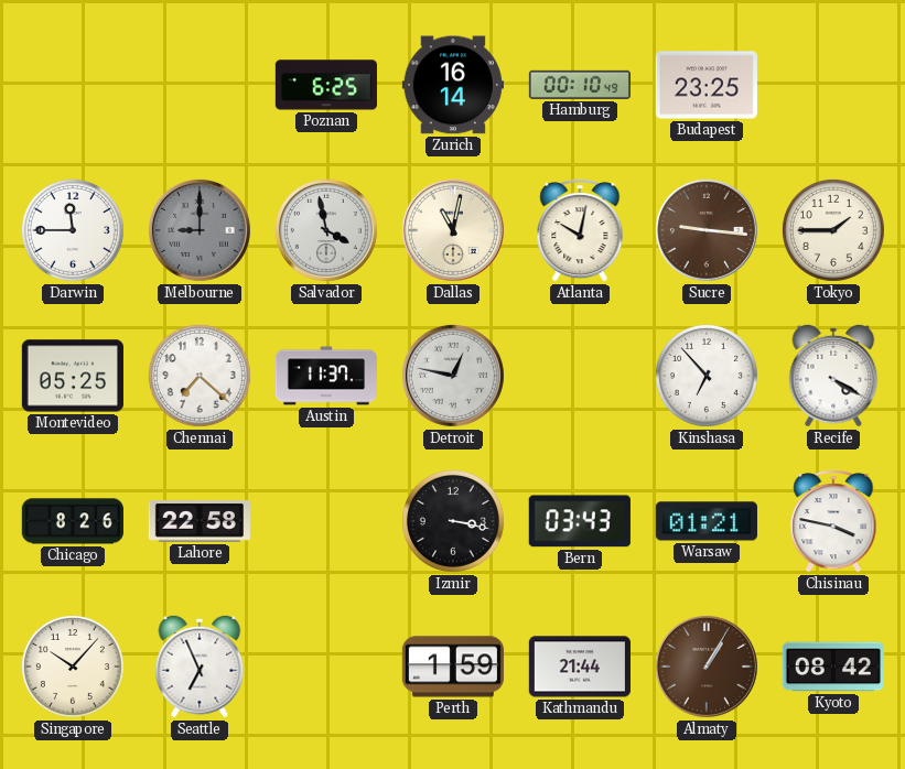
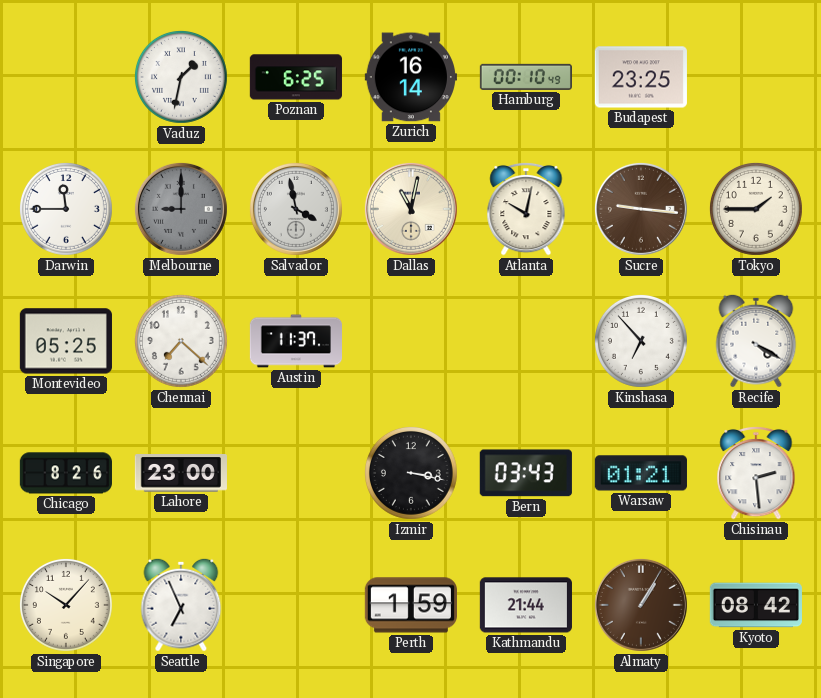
Vaduz: none -> 1:32
Detroit: 12:47 -> none
Lahore: 22:58 -> 23:00
Chisinau: 3:47 -> 2:29
